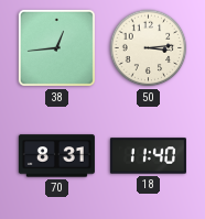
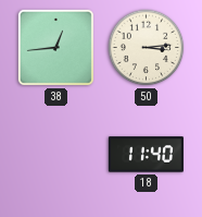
70: 8:31 -> none
